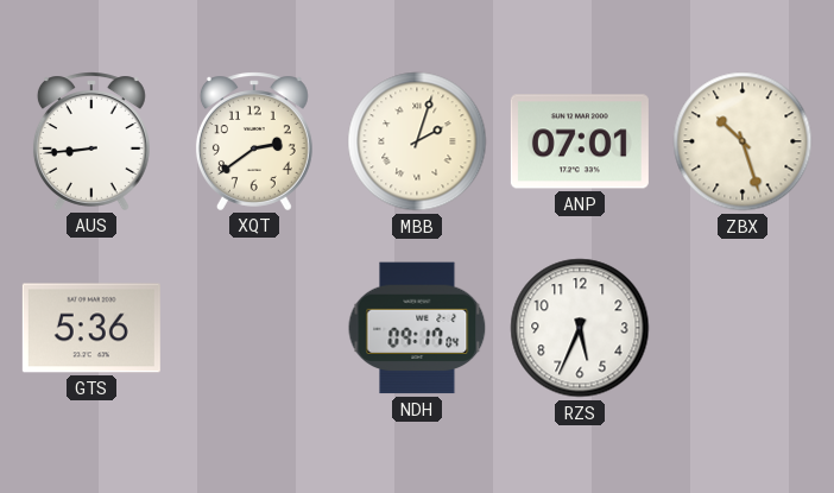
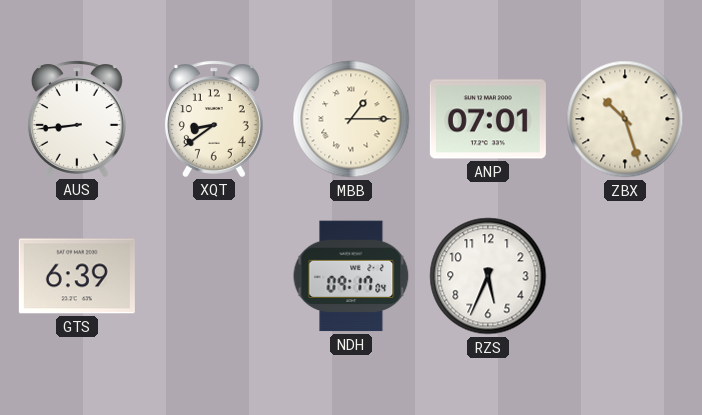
XQT: 2:39 -> 8:39
MBB: 2:03 -> 1:15
GTS: 5:36 -> 6:39
